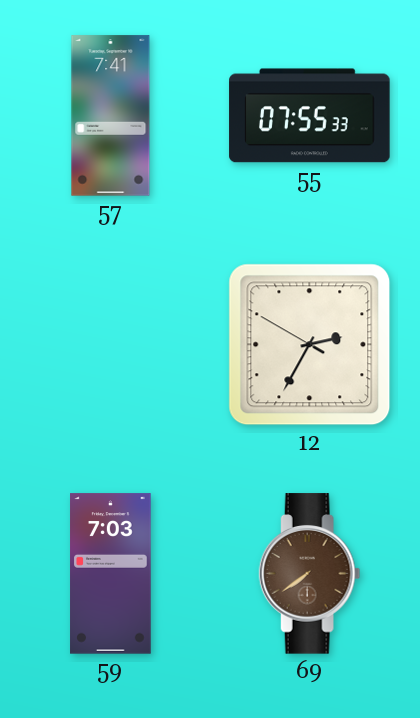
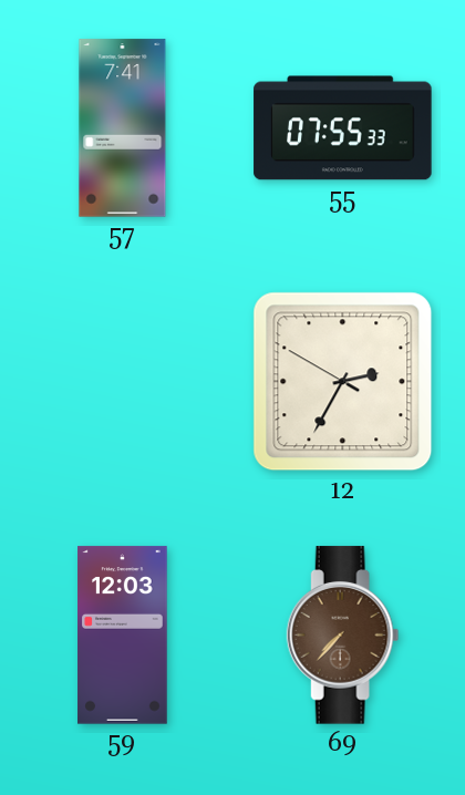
59: 7:03 -> 12:03
69: 7:39 -> 7:37
